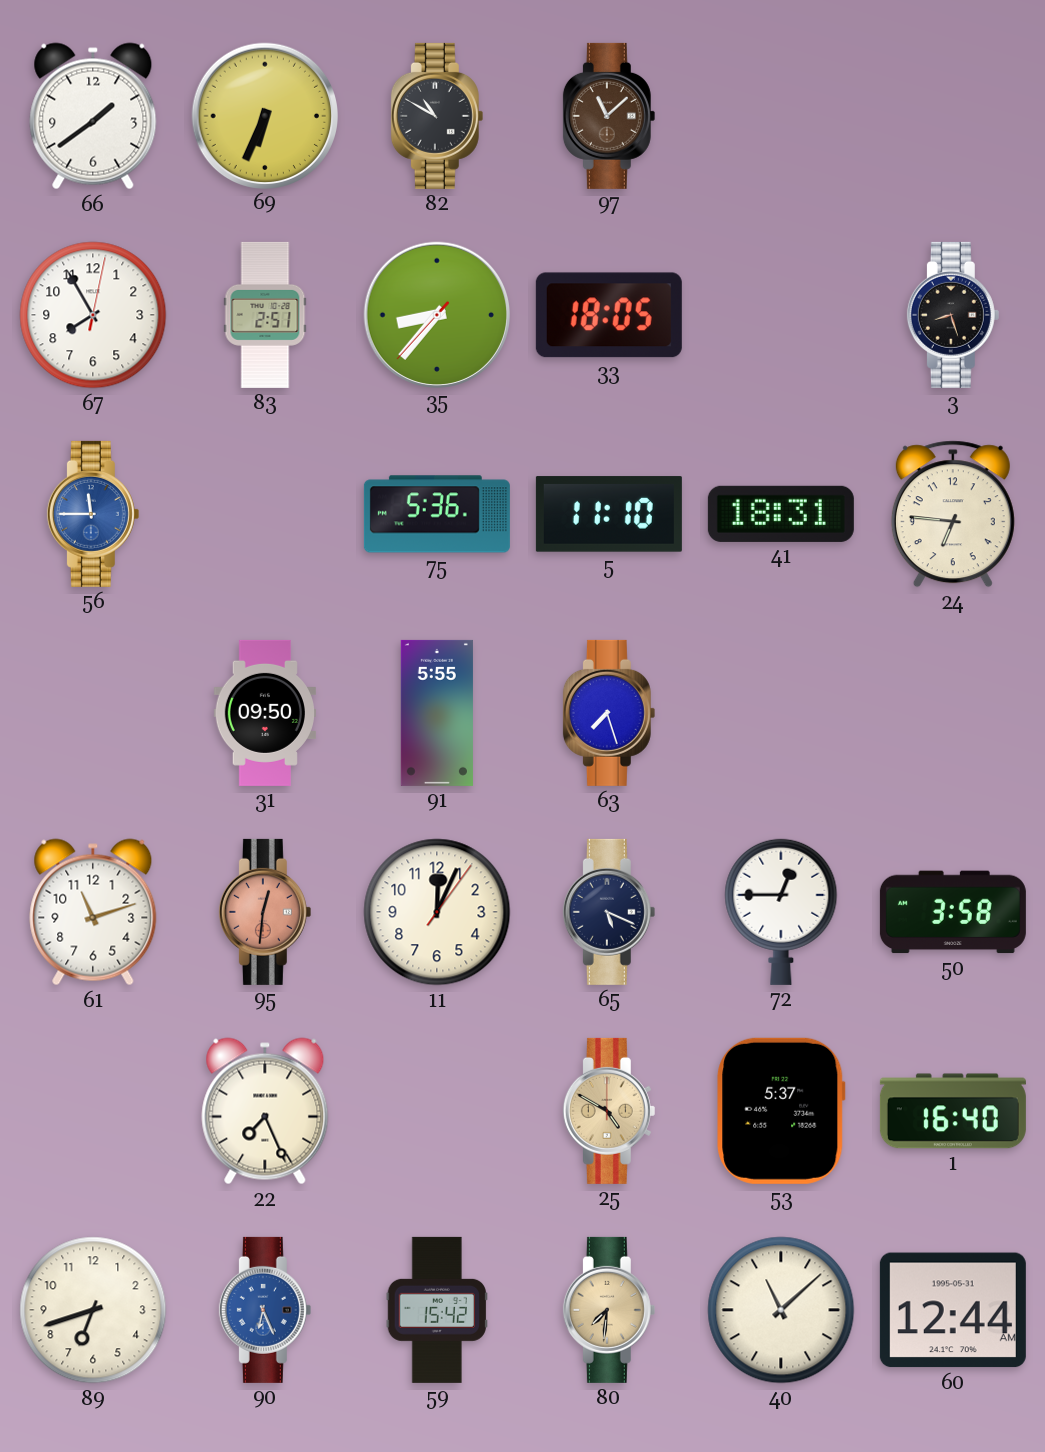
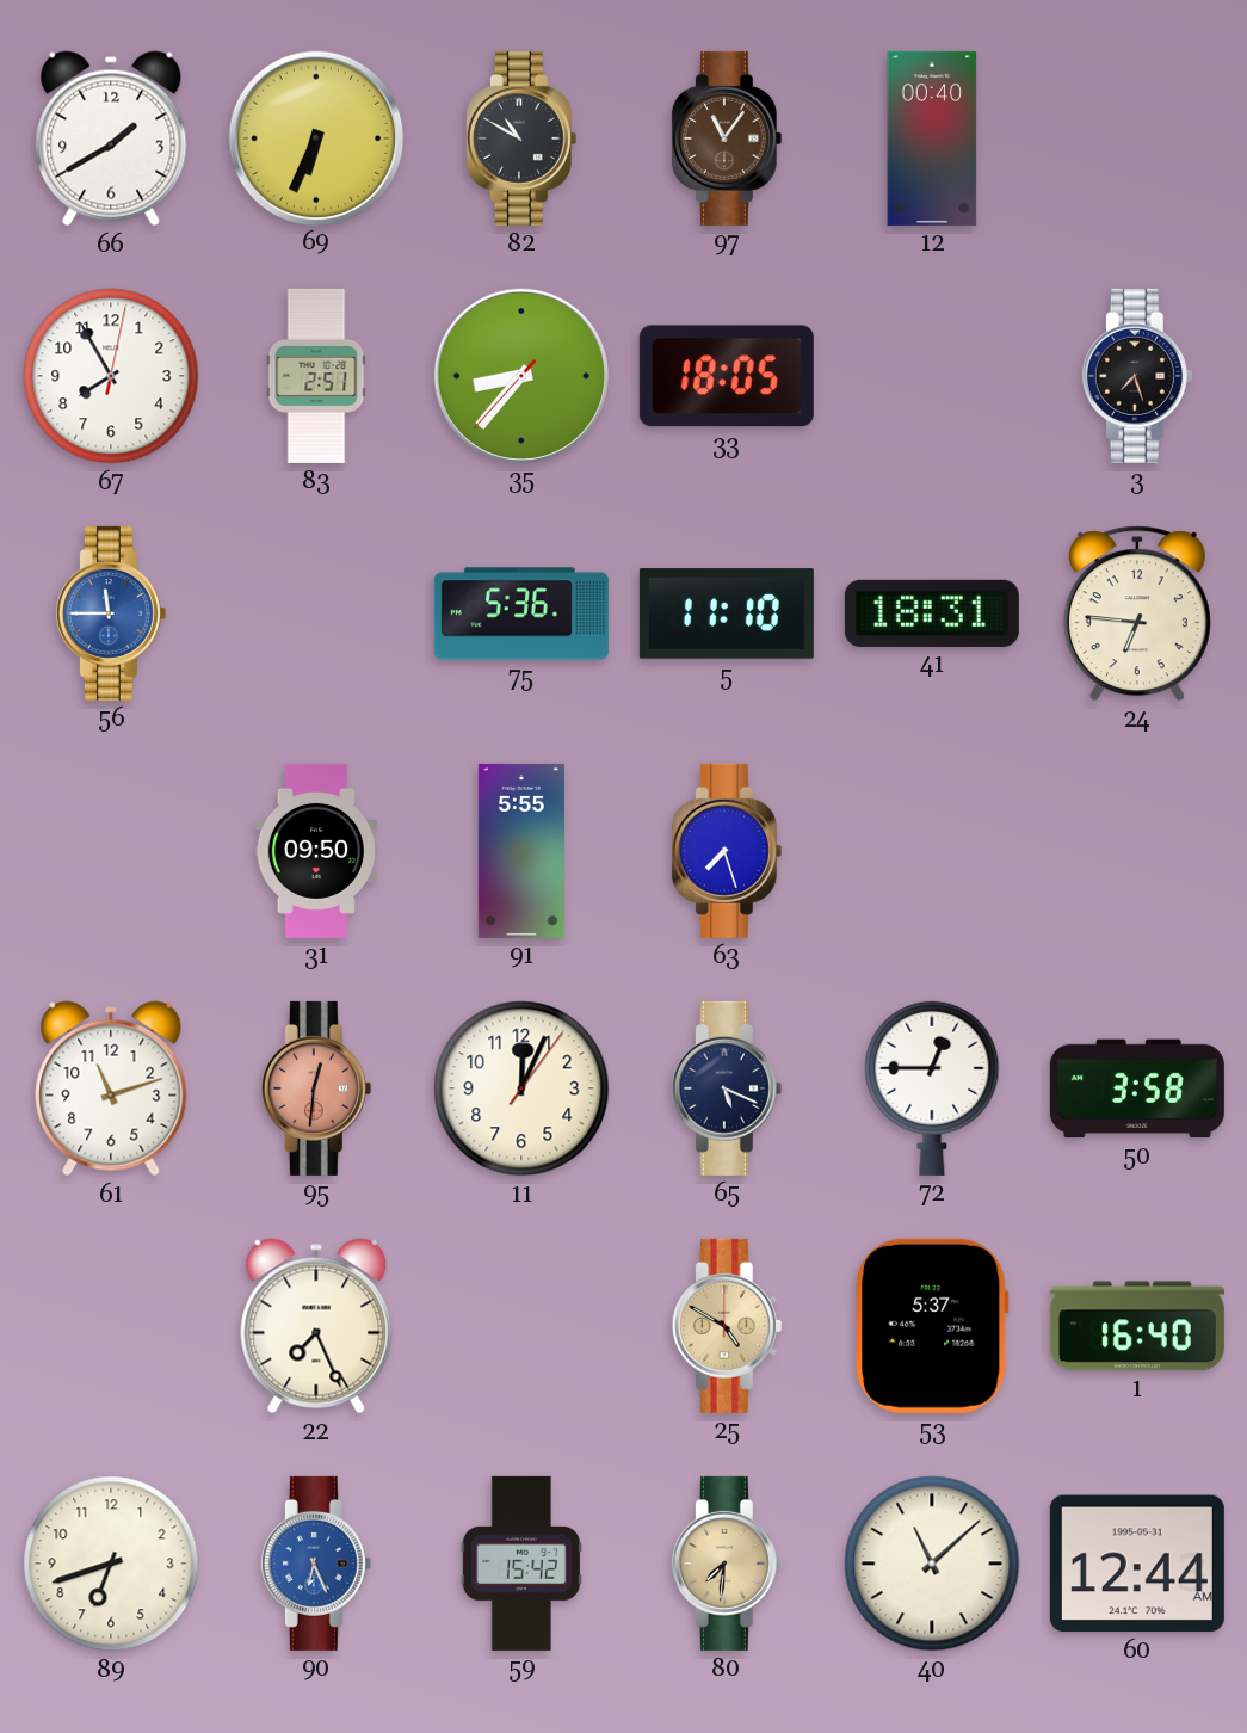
66: 1:39 -> 1:40
97: 11:08 -> 11:06
12: none -> 00:40
3: 8:27 -> 7:27
